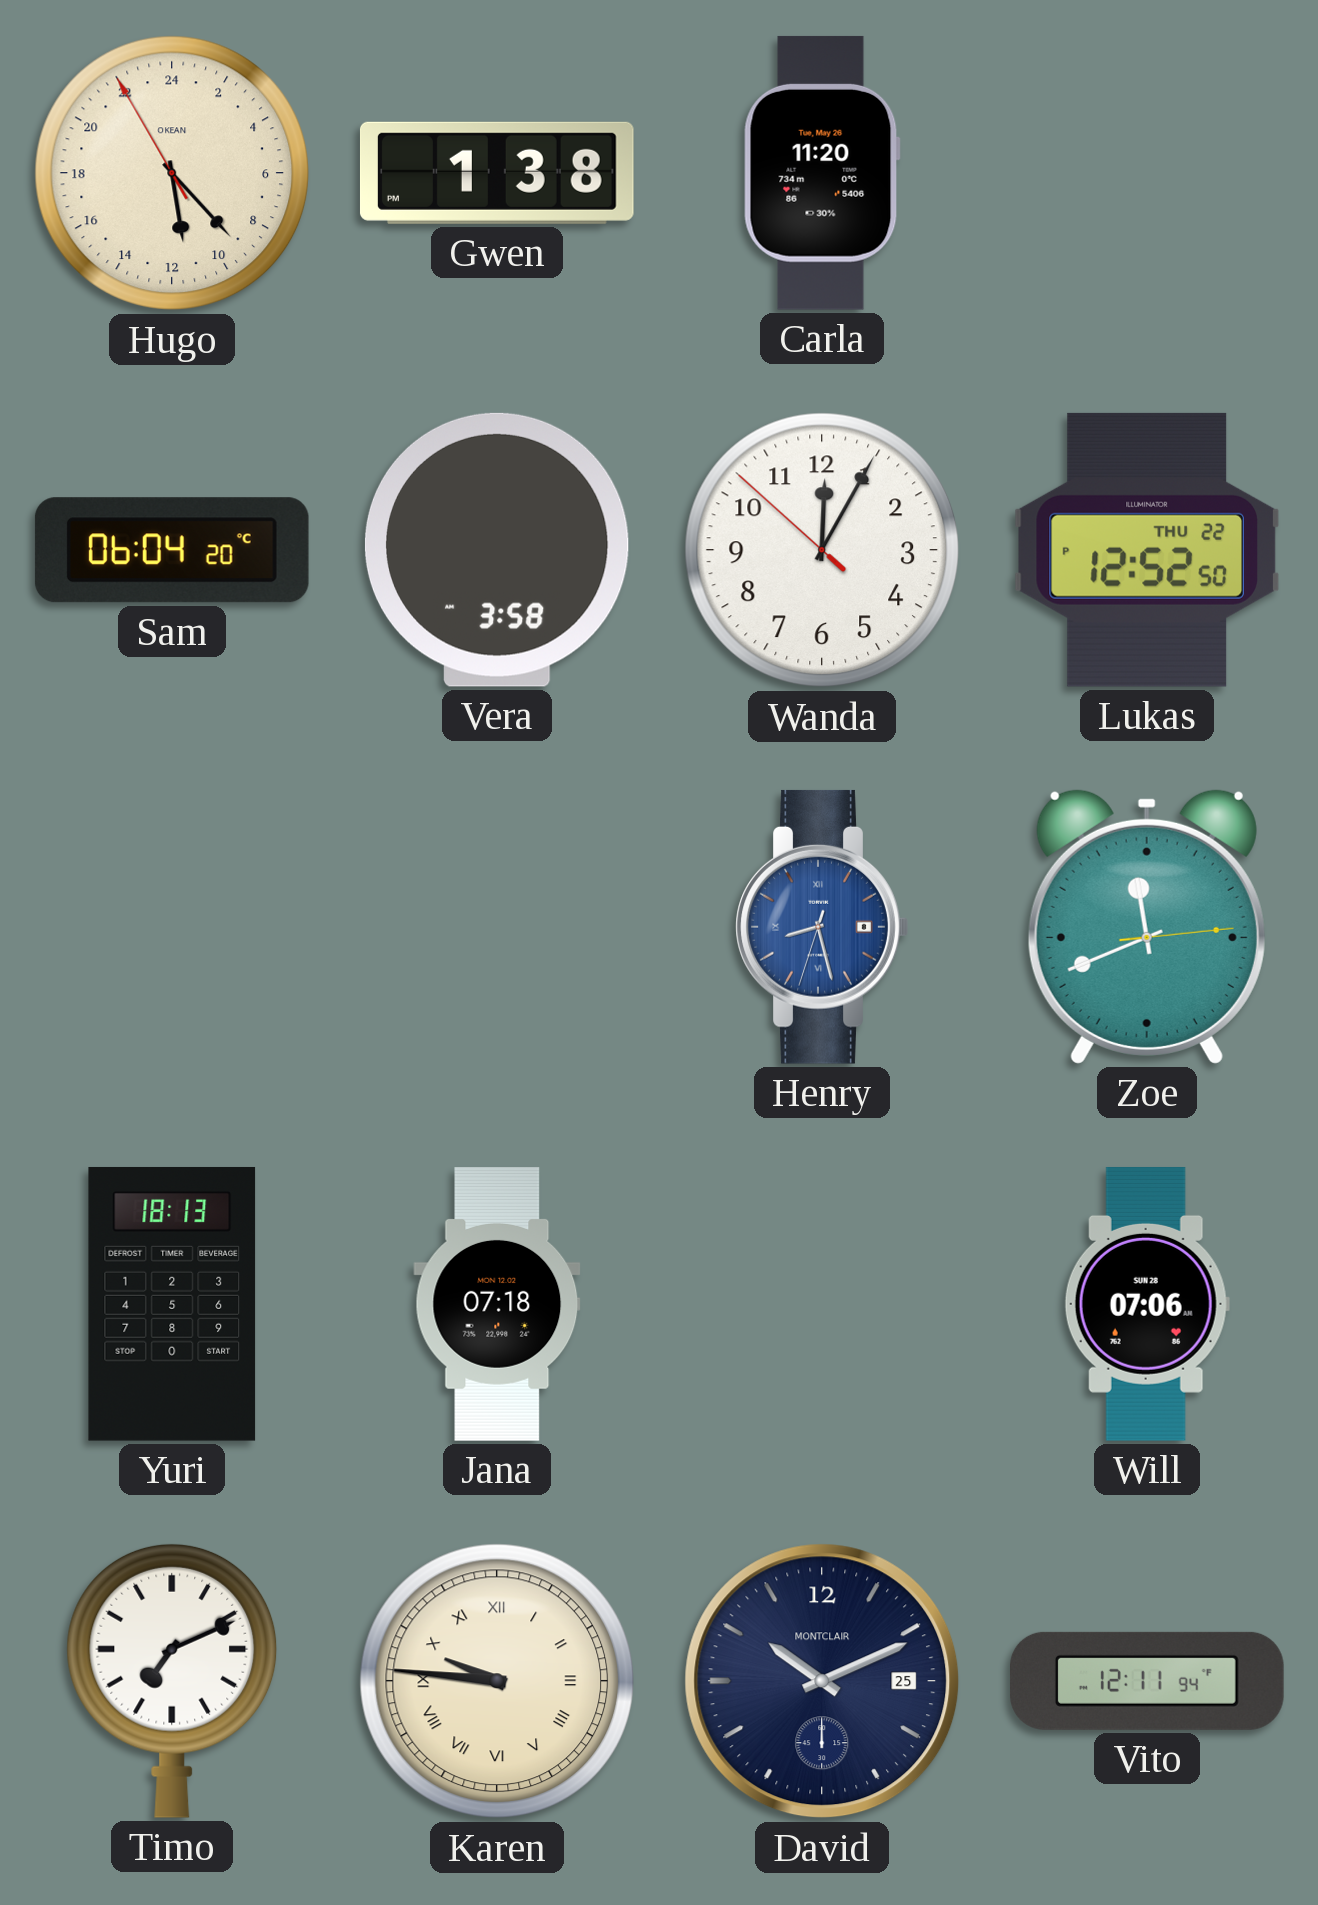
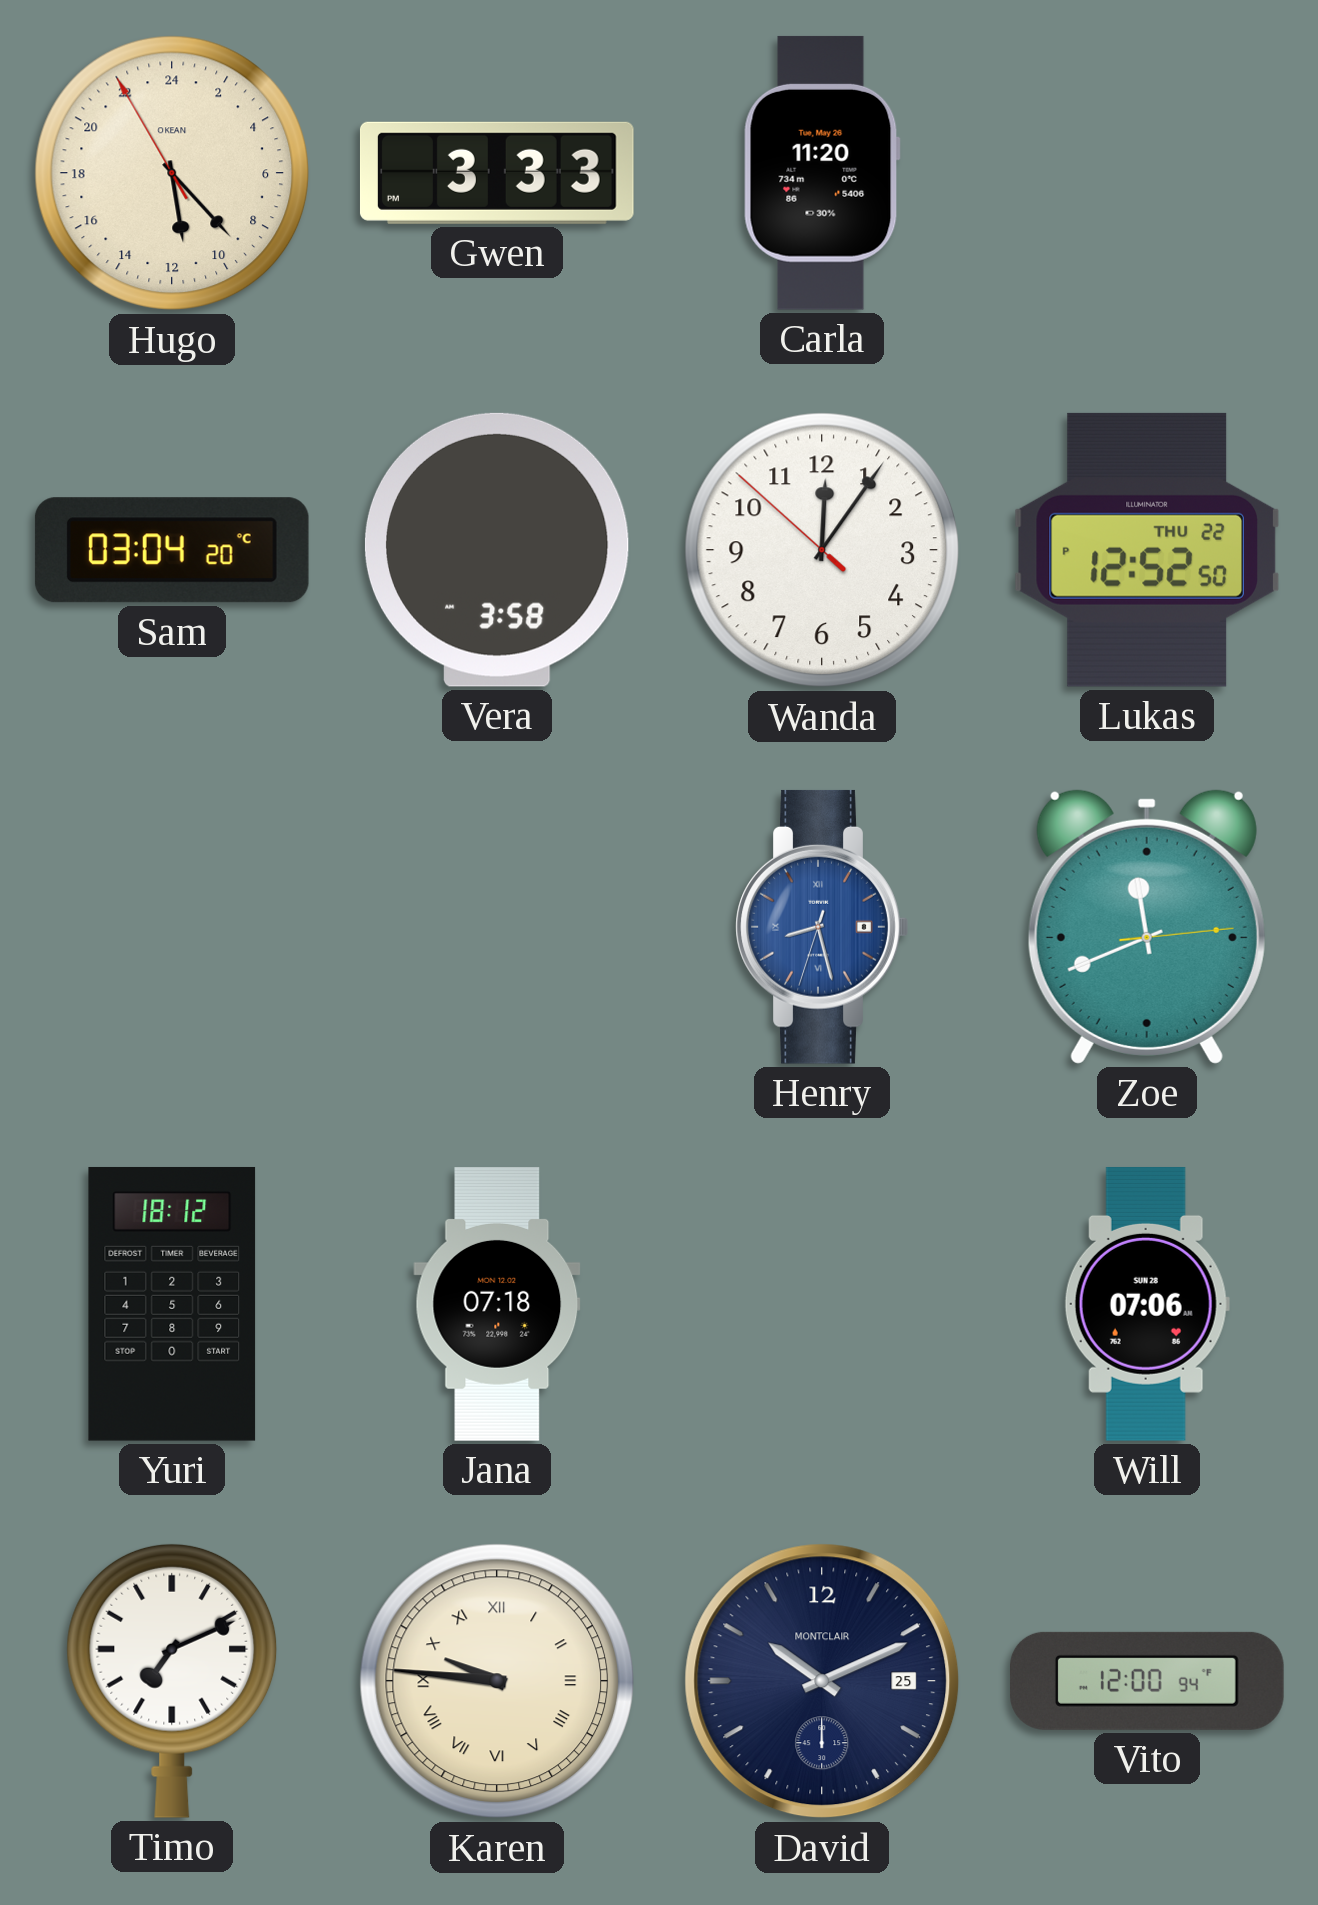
Gwen: 1:38 -> 3:33
Sam: 06:04 -> 03:04
Wanda: 12:04 -> 12:05
Yuri: 18:13 -> 18:12
Vito: 12:11 -> 12:00
